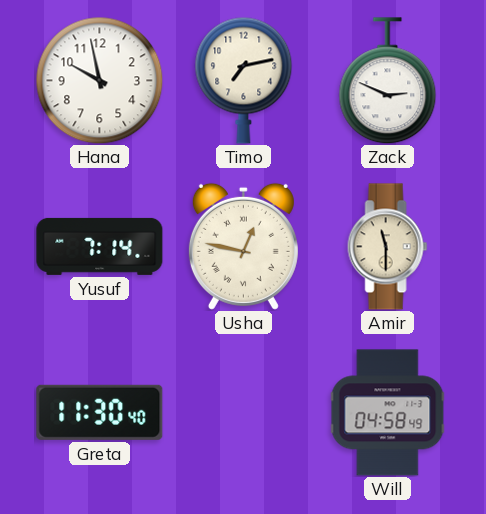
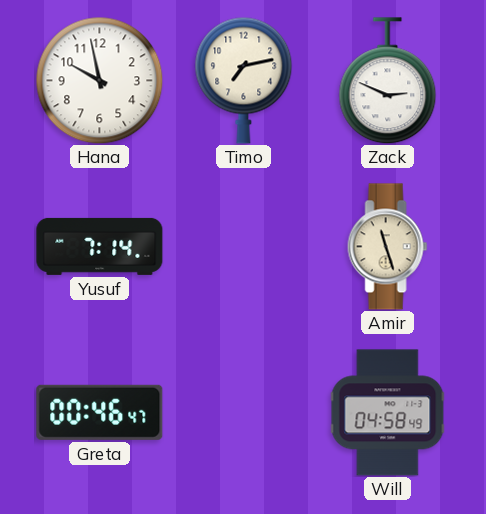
Usha: 12:47 -> none
Amir: 11:30 -> 11:27
Greta: 11:30 -> 00:46
